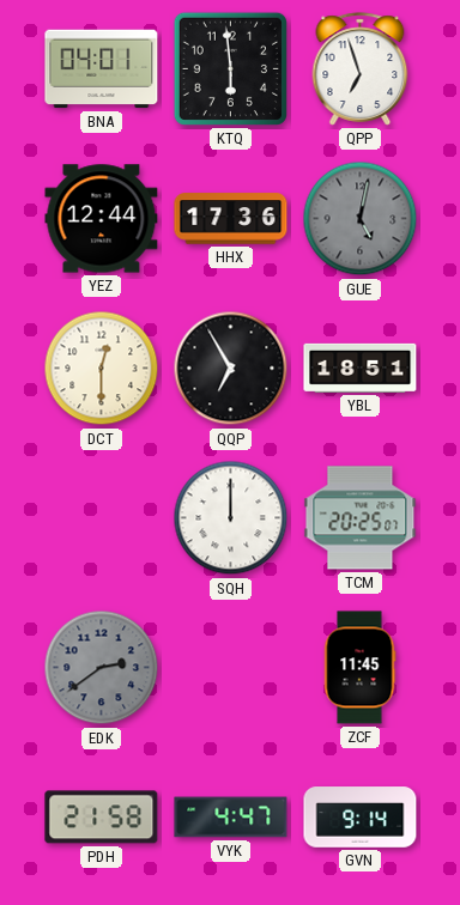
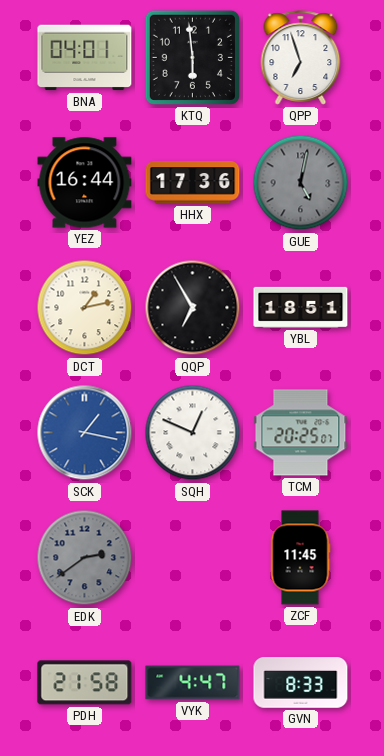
YEZ: 12:44 -> 16:44
DCT: 12:30 -> 1:13
SCK: none -> 1:17
SQH: 12:00 -> 12:49
GVN: 9:14 -> 8:33
